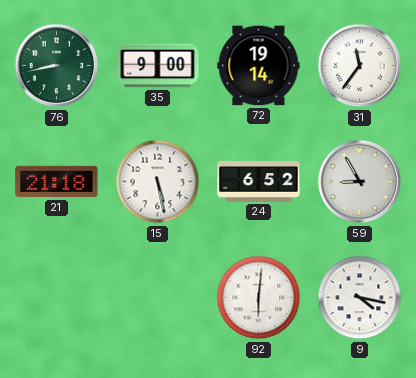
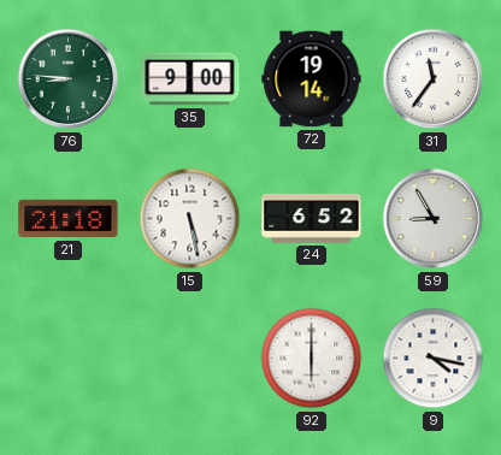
76: 8:43 -> 8:46
92: 6:01 -> 6:00
